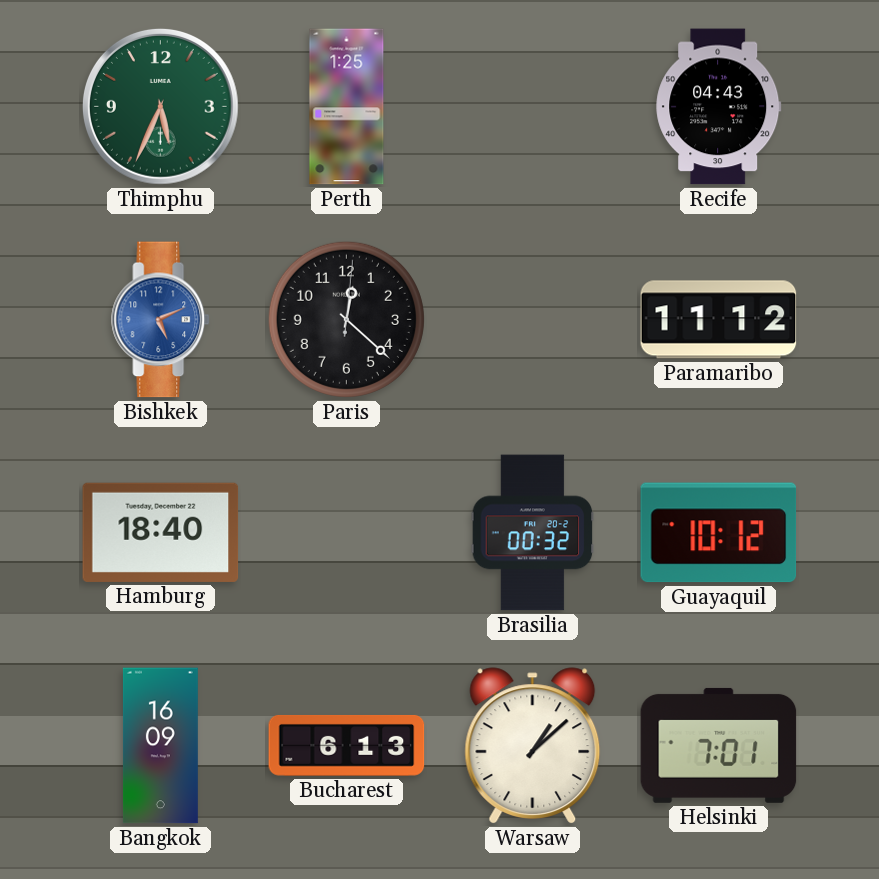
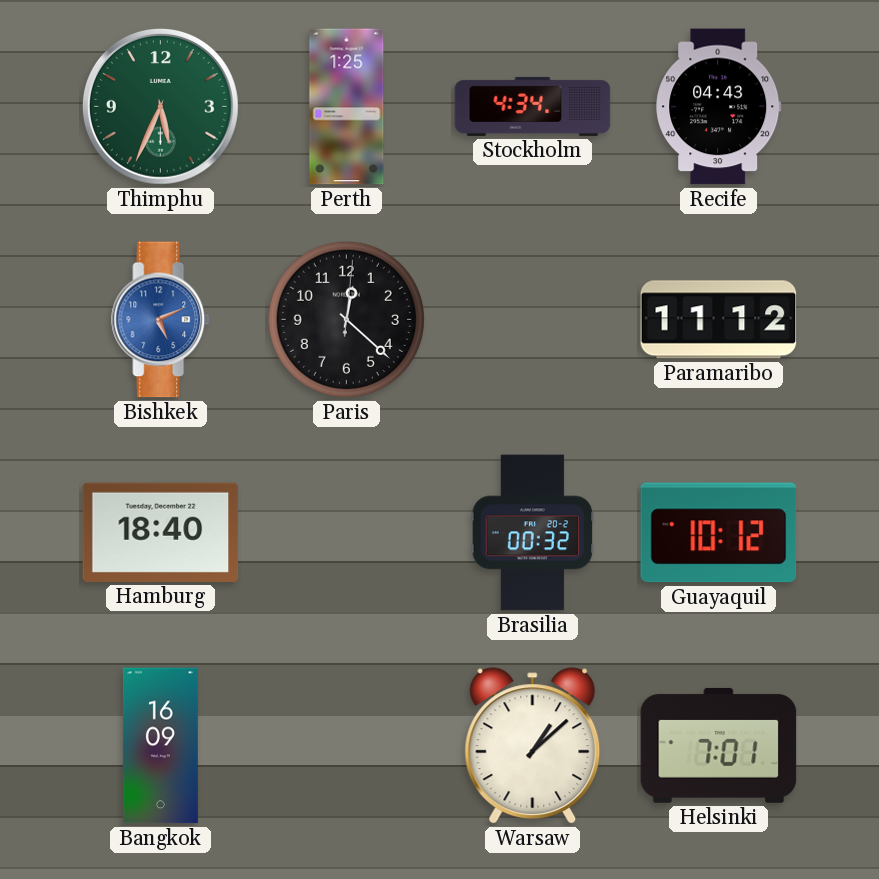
Stockholm: none -> 4:34
Bucharest: 6:13 -> none
